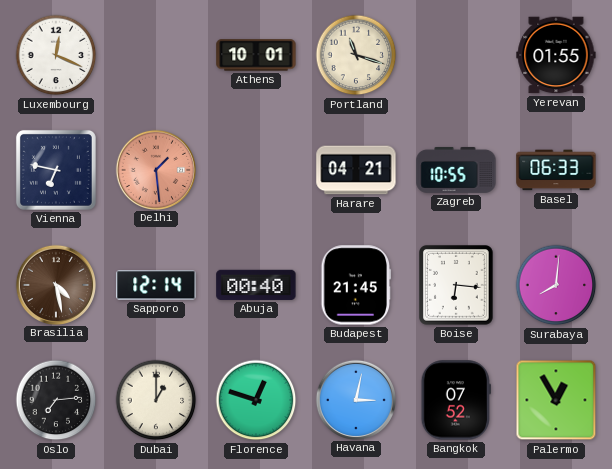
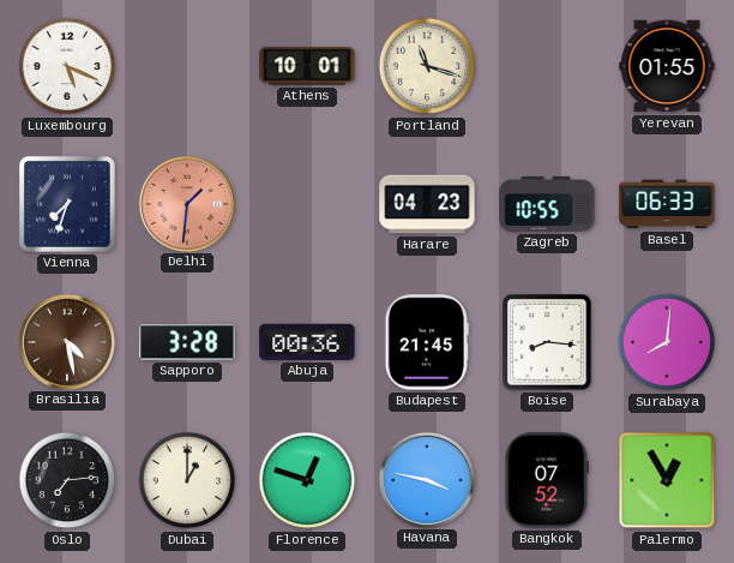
Luxembourg: 12:19 -> 5:19
Vienna: 6:47 -> 7:33
Delhi: 1:29 -> 1:31
Harare: 04:21 -> 04:23
Sapporo: 12:14 -> 3:28
Abuja: 00:40 -> 00:36
Boise: 6:16 -> 8:16
Havana: 3:02 -> 3:47
